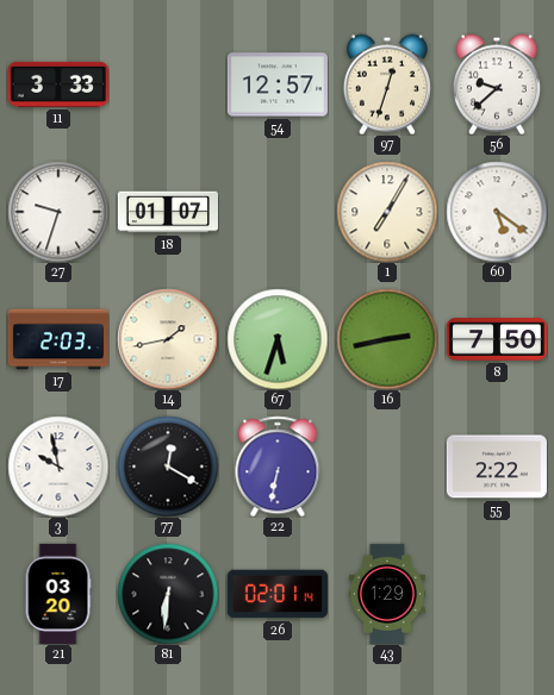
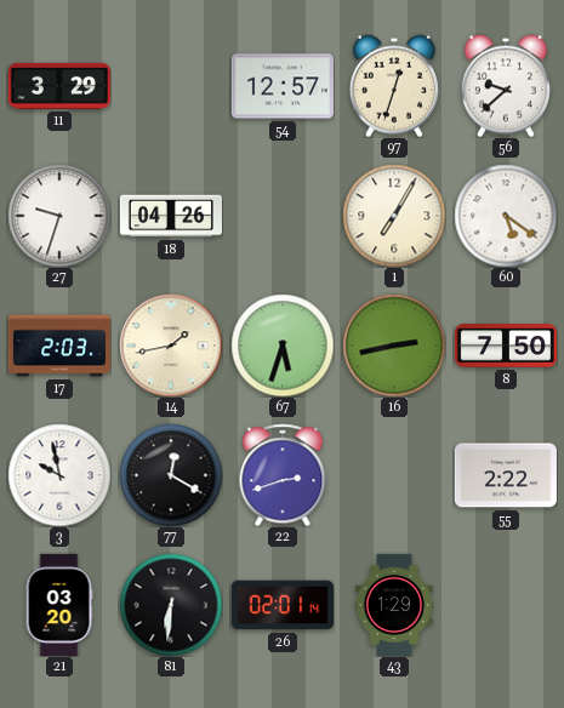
11: 3:33 -> 3:29
18: 01:07 -> 04:26
22: 6:32 -> 2:42
